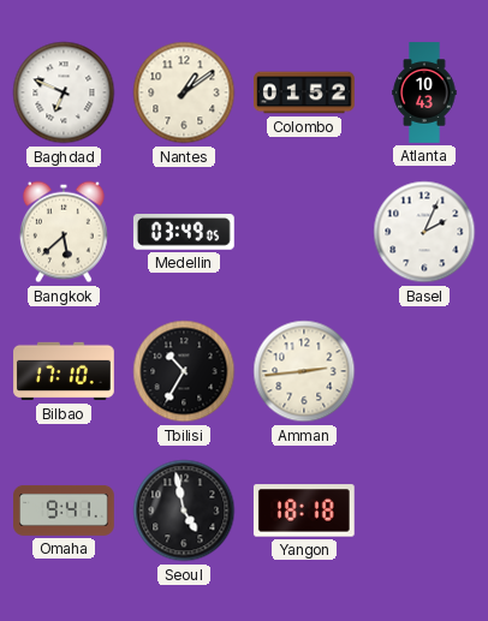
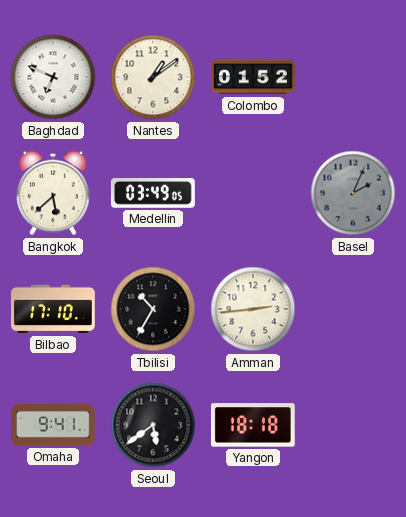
Atlanta: 10:43 -> none
Basel dial: white -> grey
Seoul: 4:58 -> 5:39
